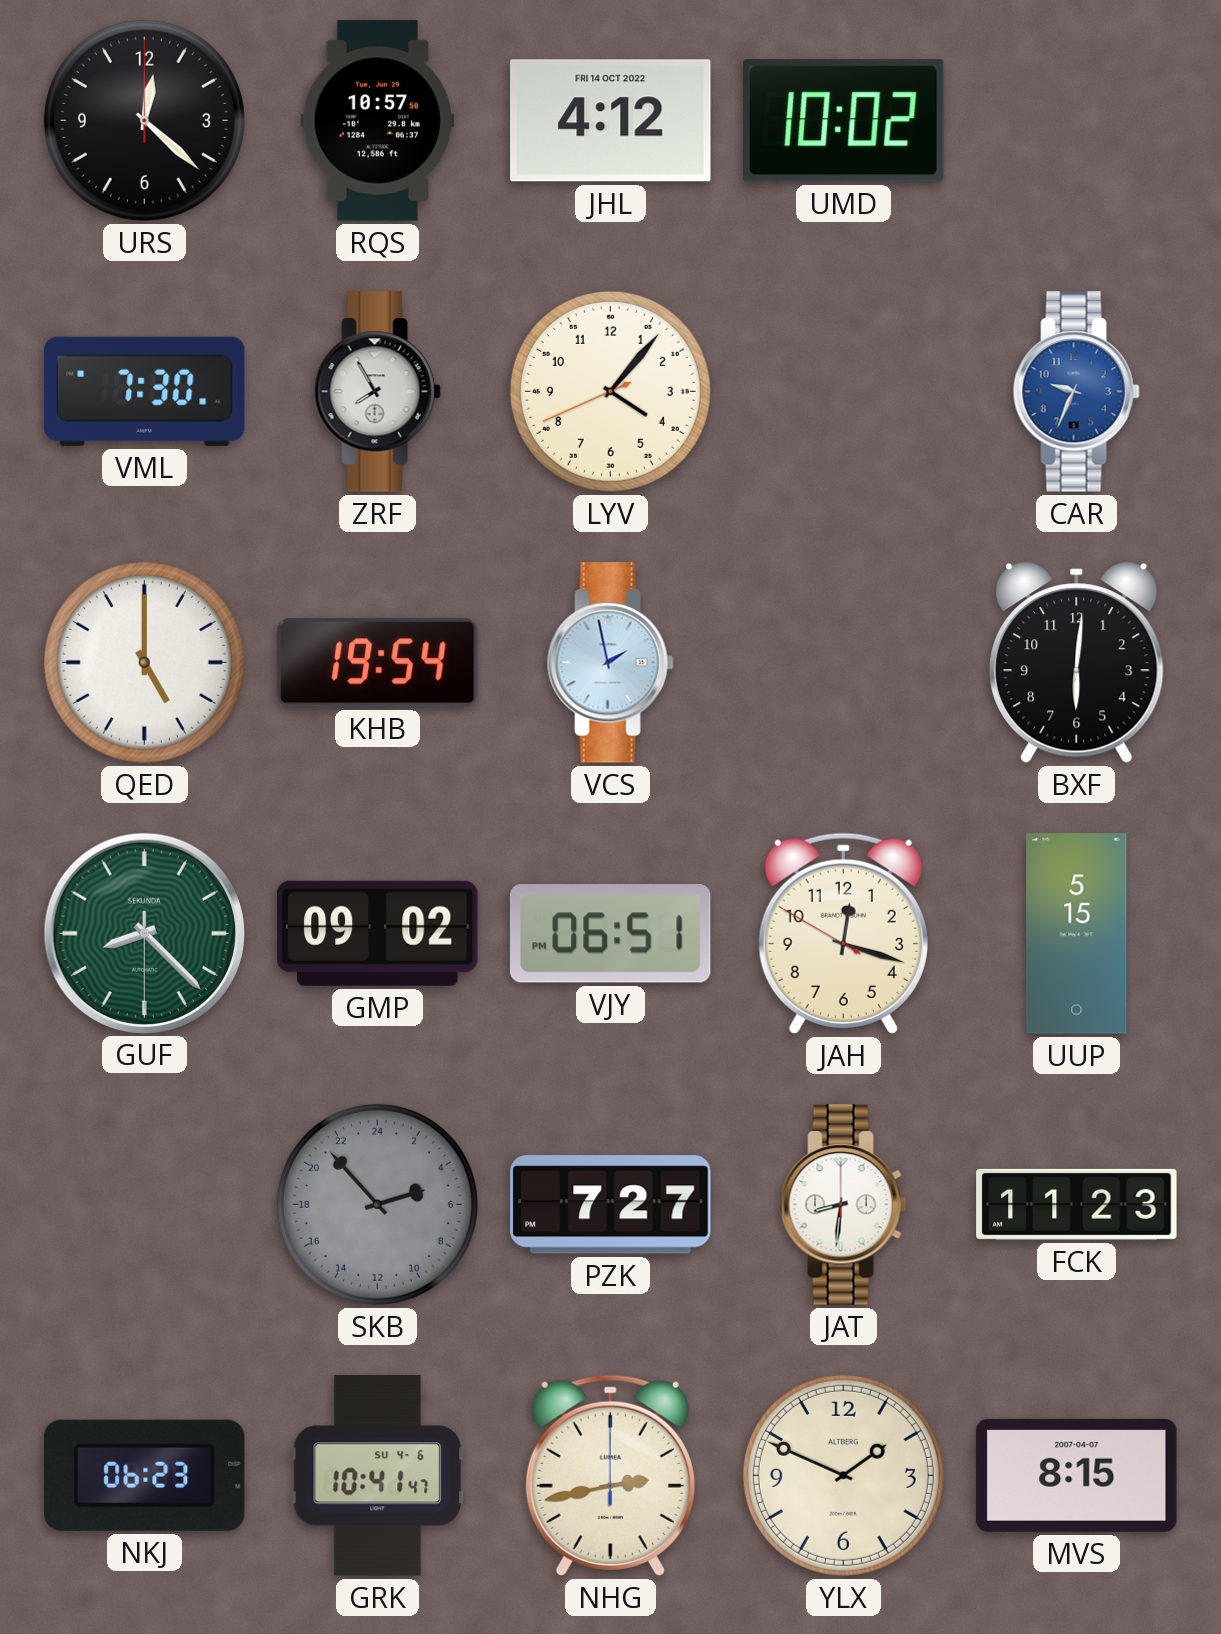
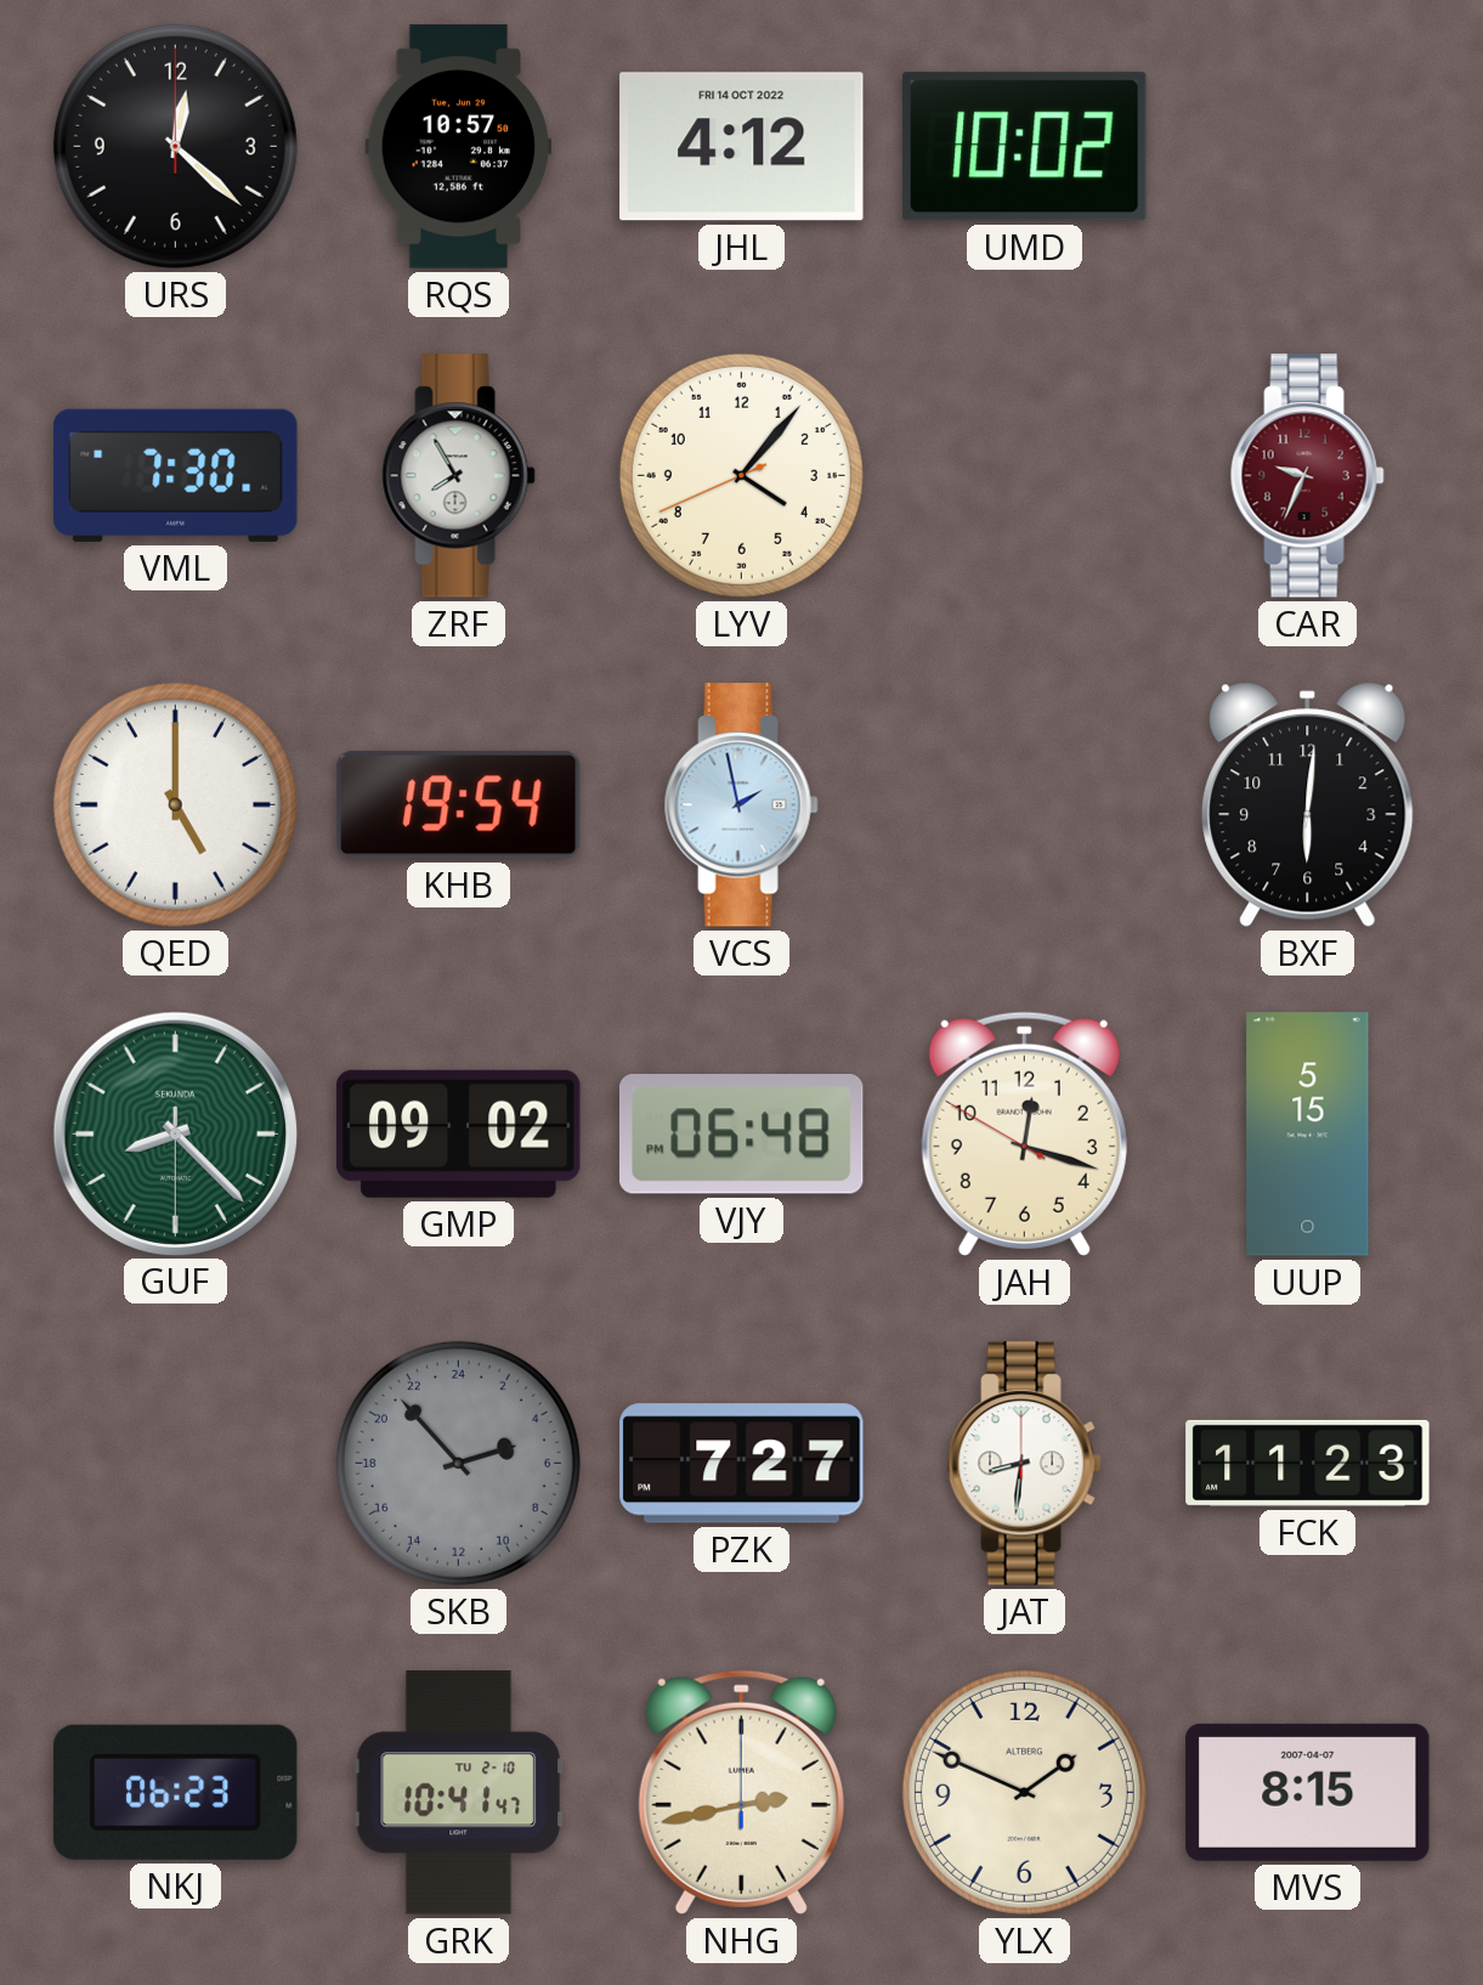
CAR dial: blue -> burgundy
VJY: 06:51 -> 06:48
GRK date: SU 4-6 -> TU 2-10
